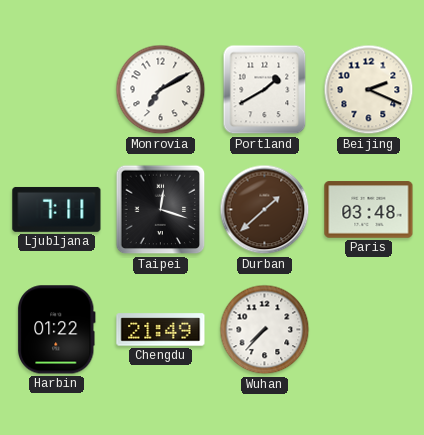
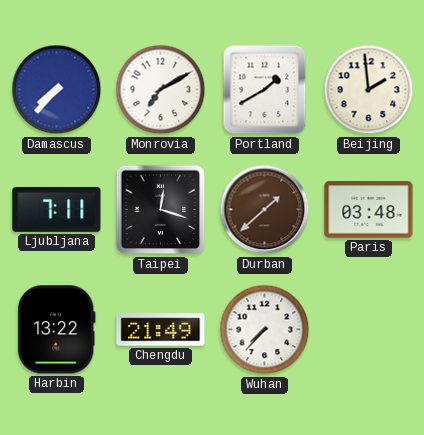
Damascus: none -> 7:37
Beijing: 2:19 -> 1:59
Harbin: 01:22 -> 13:22
